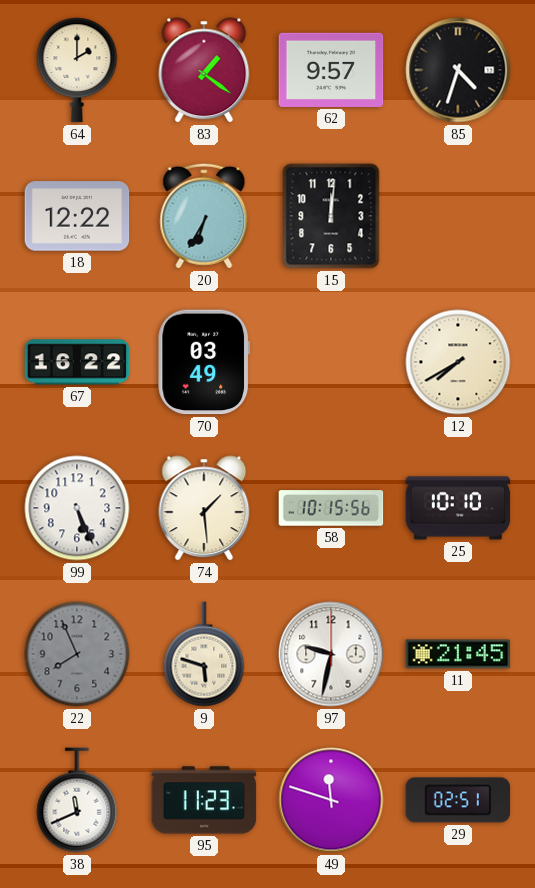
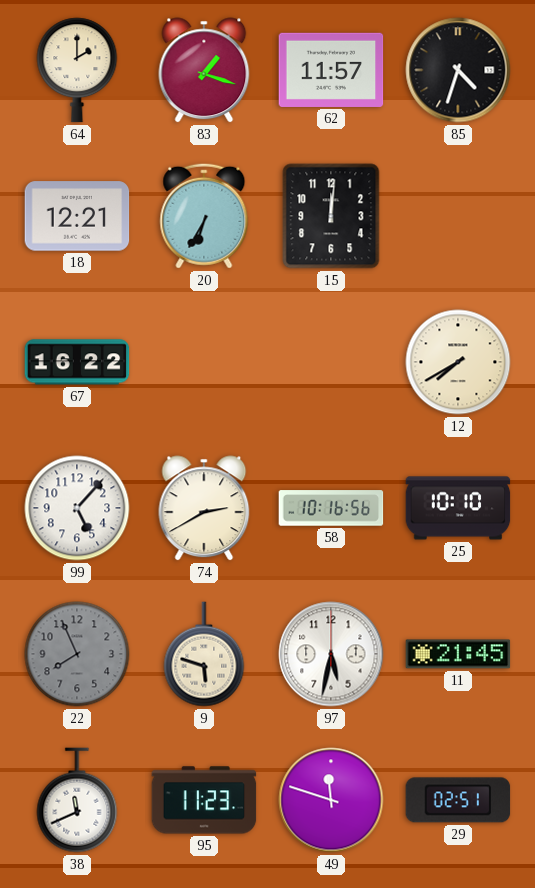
83: 1:21 -> 1:18
62: 9:57 -> 11:57
18: 12:22 -> 12:21
70: 03:49 -> none
99: 5:26 -> 5:07
74: 1:29 -> 2:40
58: 10:15 -> 10:16
97: 9:32 -> 5:32
